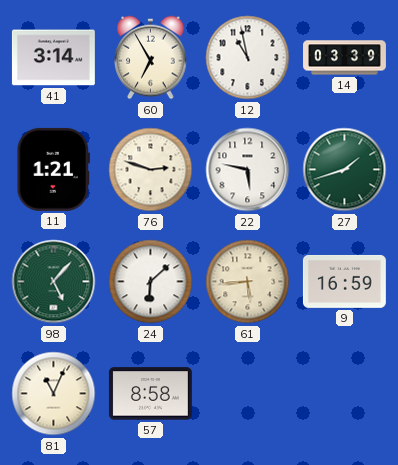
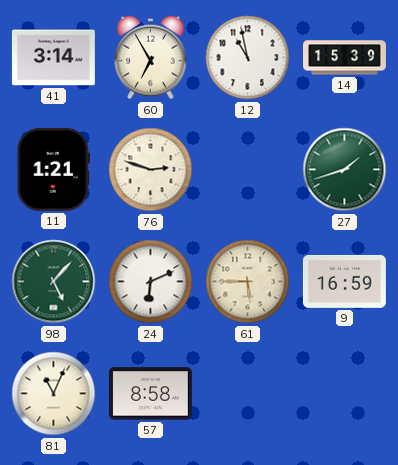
14: 03:39 -> 15:39
22: 5:47 -> none
24: 6:08 -> 6:11
61: 5:44 -> 5:45
